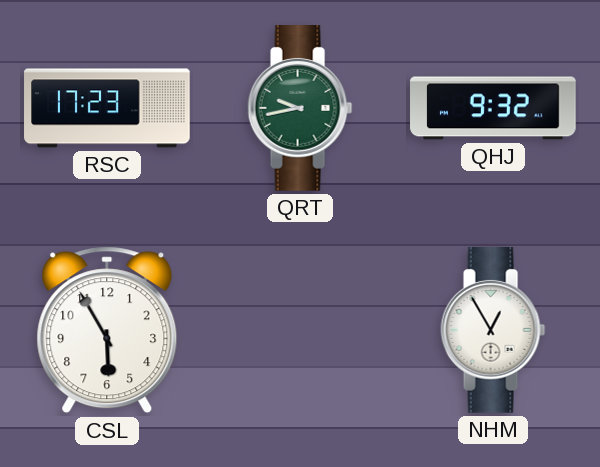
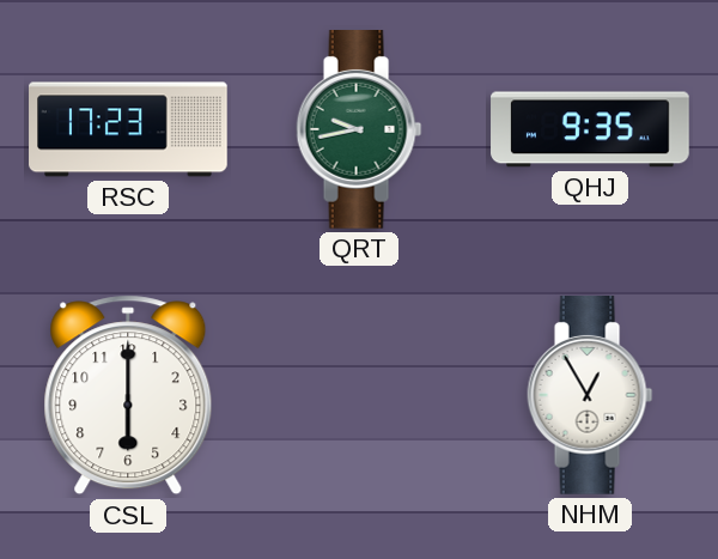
QHJ: 9:32 -> 9:35
CSL: 5:55 -> 6:00
